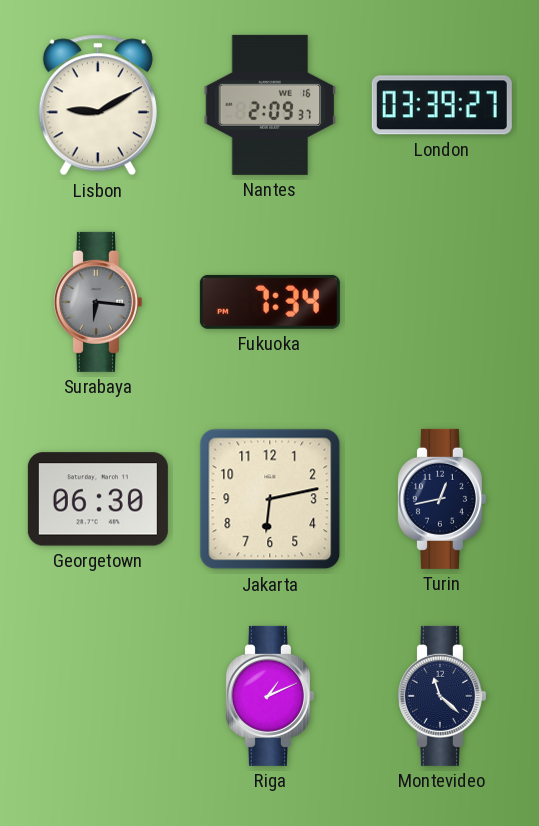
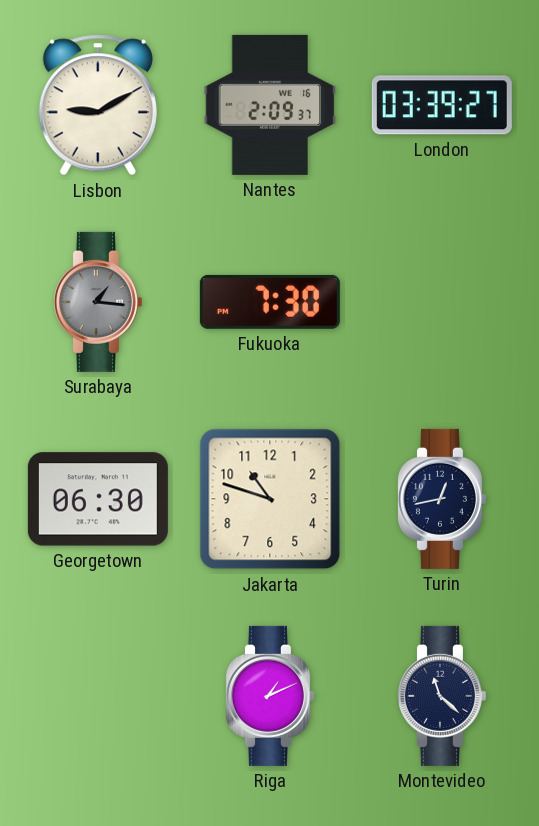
Surabaya: 6:16 -> 1:16
Fukuoka: 7:34 -> 7:30
Jakarta: 6:13 -> 10:48
